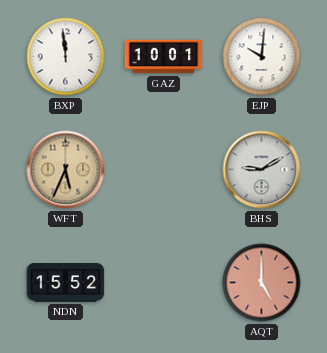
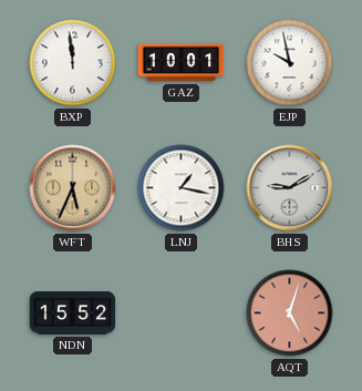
EJP: 10:01 -> 9:58
LNJ: none -> 1:17
AQT: 5:00 -> 5:03
